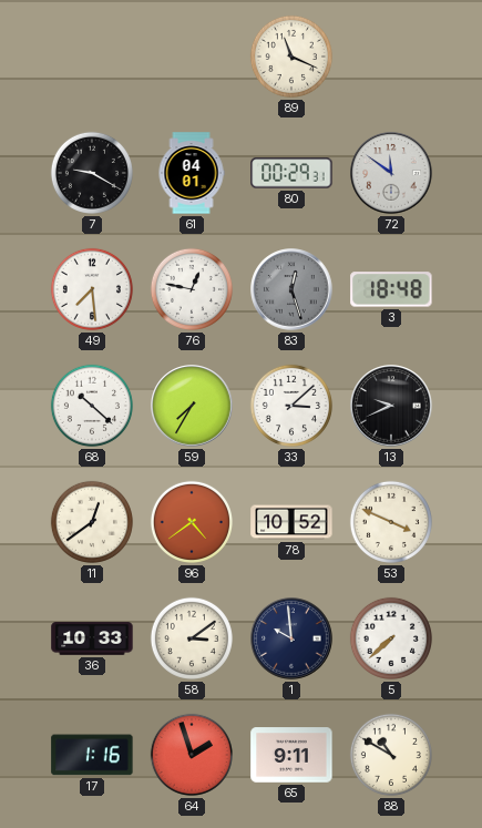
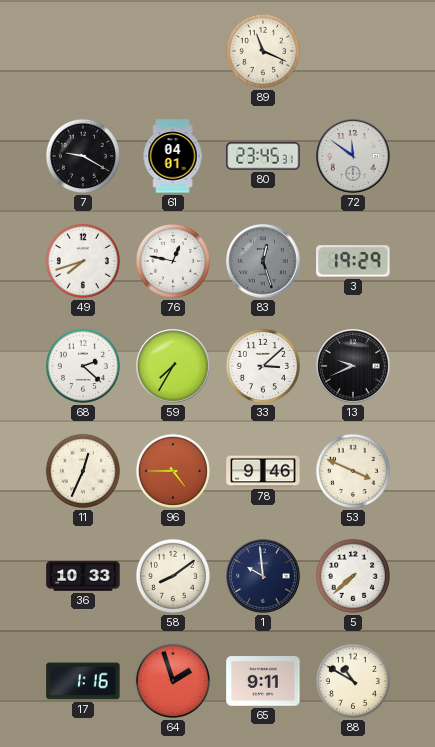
80: 00:29 -> 23:45
49: 7:29 -> 7:42
3: 18:48 -> 19:29
68: 10:22 -> 2:22
11: 12:39 -> 12:34
96: 4:39 -> 4:45
78: 10:52 -> 9:46
58: 3:09 -> 8:09
